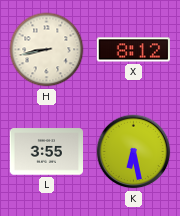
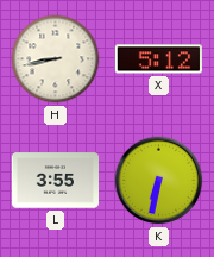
X: 8:12 -> 5:12
K: 6:28 -> 6:32
